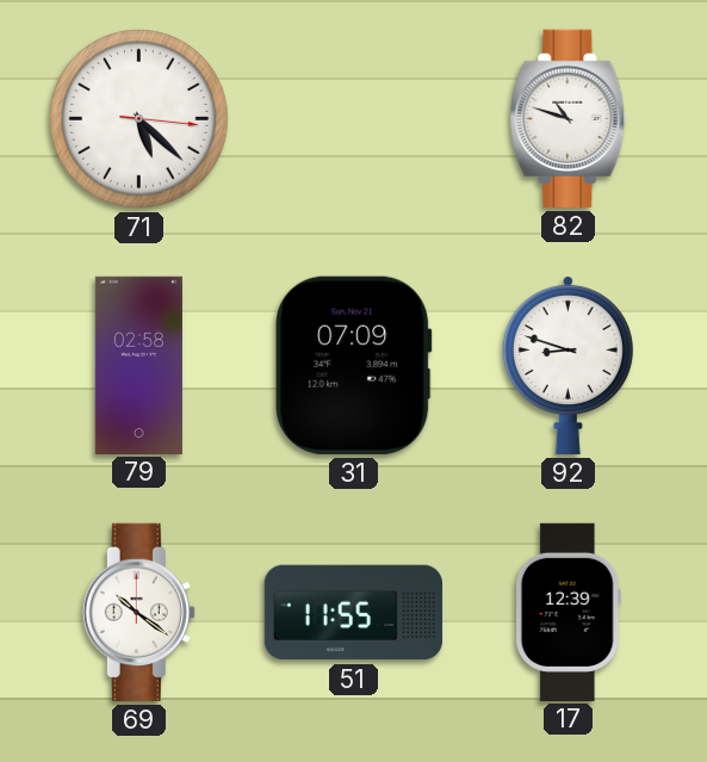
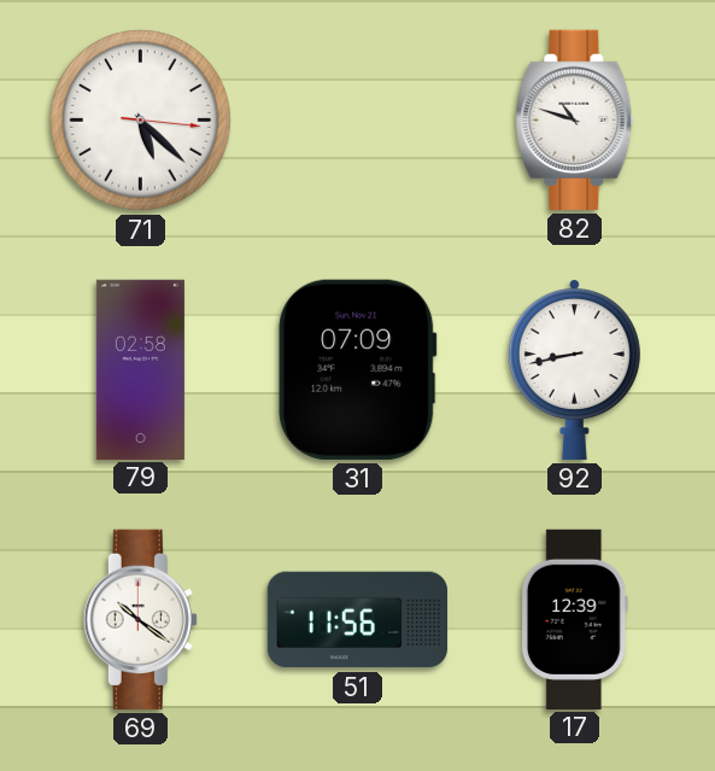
92: 8:48 -> 8:43
51: 11:55 -> 11:56
